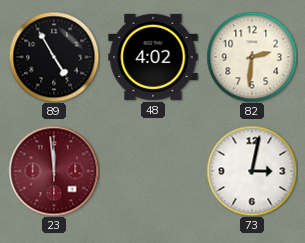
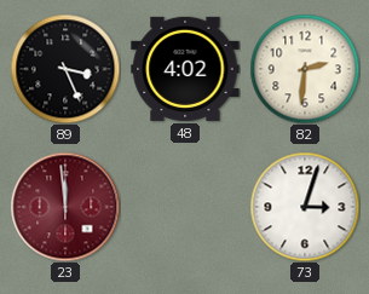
89: 4:55 -> 3:26
73: 3:02 -> 3:03
